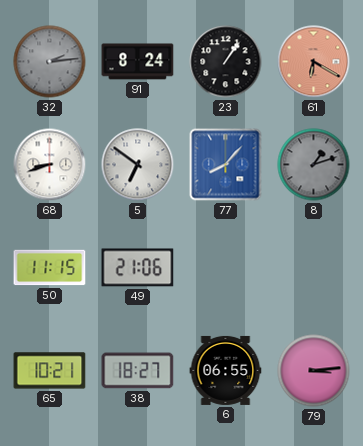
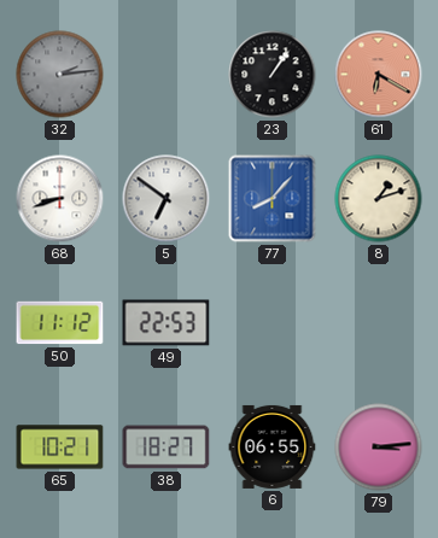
91: 8:24 -> none
8 dial: grey -> cream
50: 11:15 -> 11:12
49: 21:06 -> 22:53
